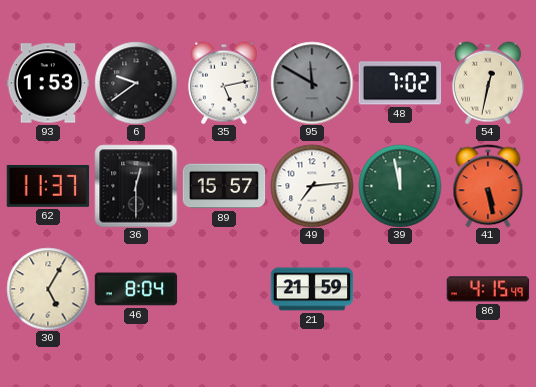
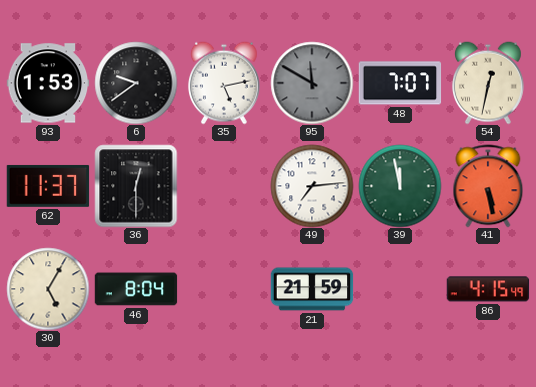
48: 7:02 -> 7:07
89: 15:57 -> none
